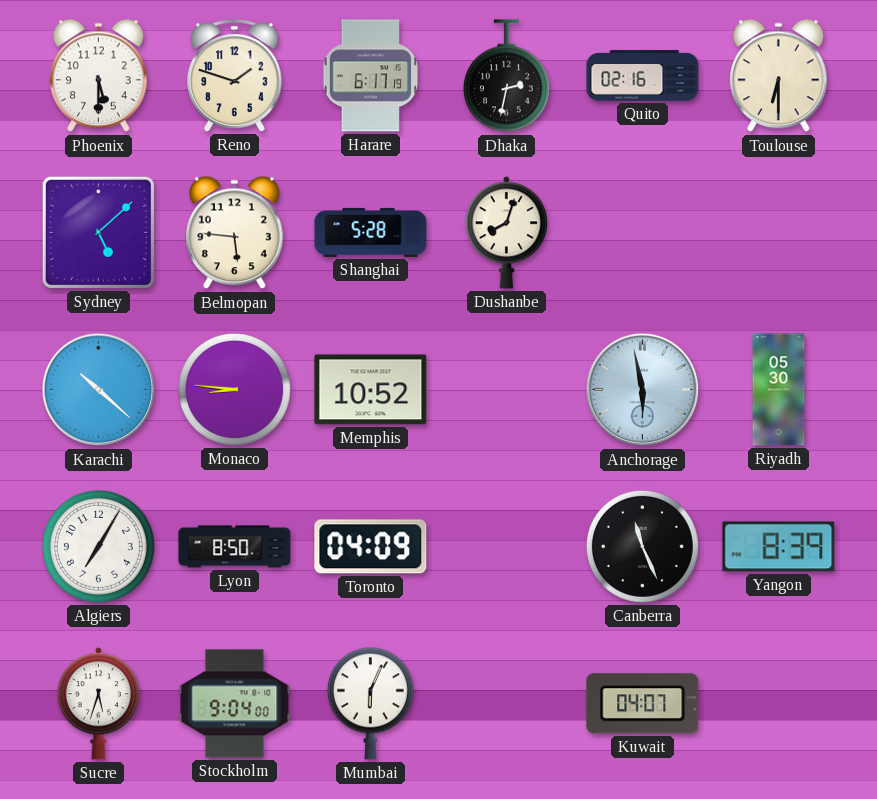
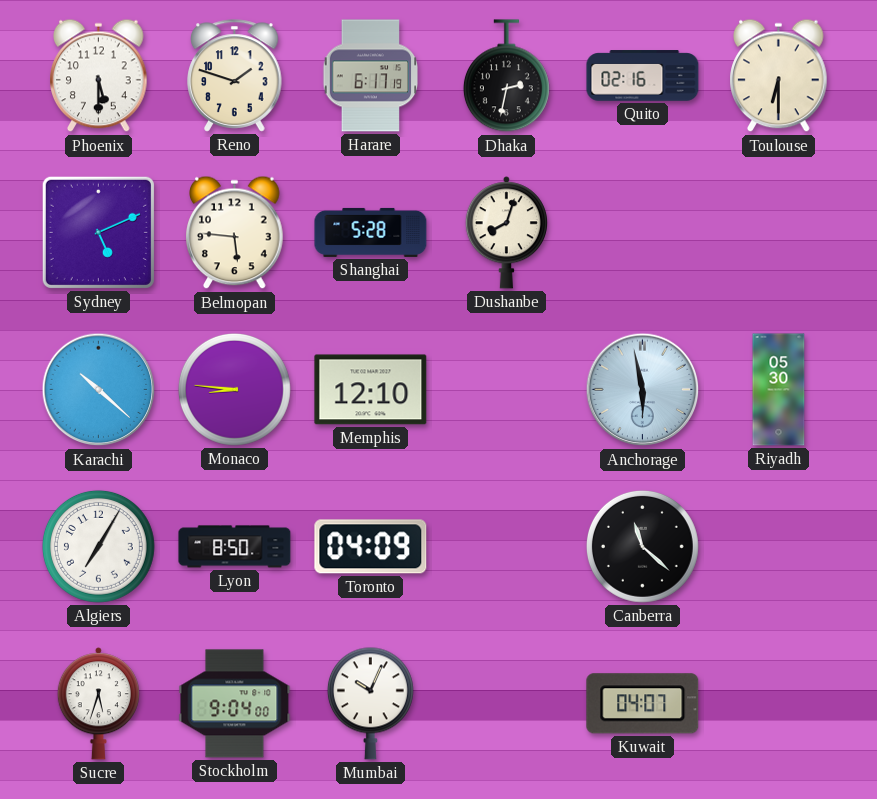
Sydney: 5:08 -> 5:11
Memphis: 10:52 -> 12:10
Canberra: 11:26 -> 11:22
Yangon: 8:39 -> none
Mumbai: 6:04 -> 10:04
